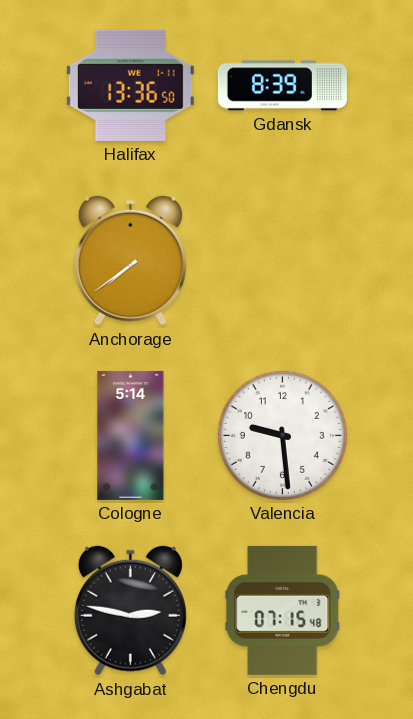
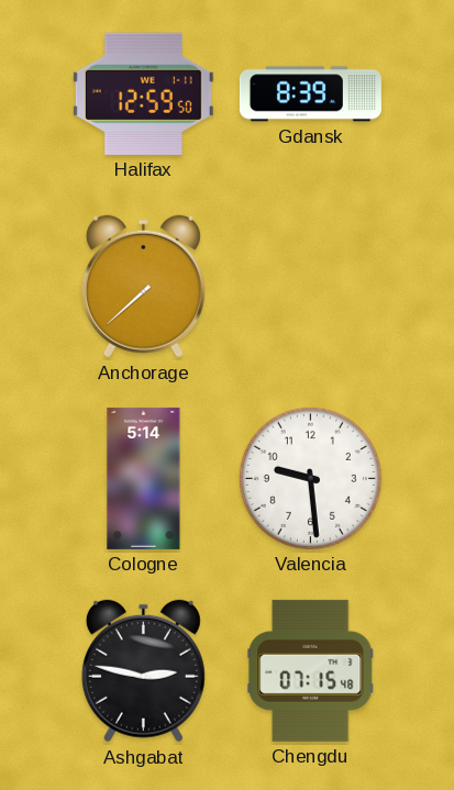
Halifax: 13:36 -> 12:59
Anchorage: 7:39 -> 7:38
